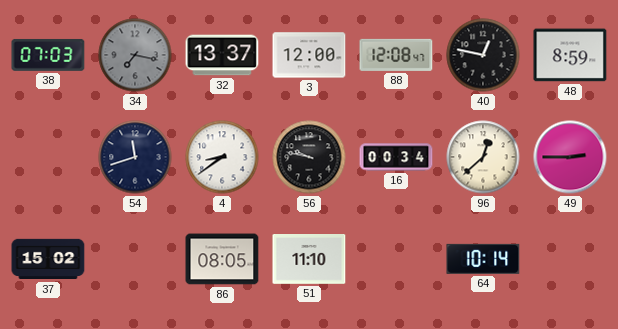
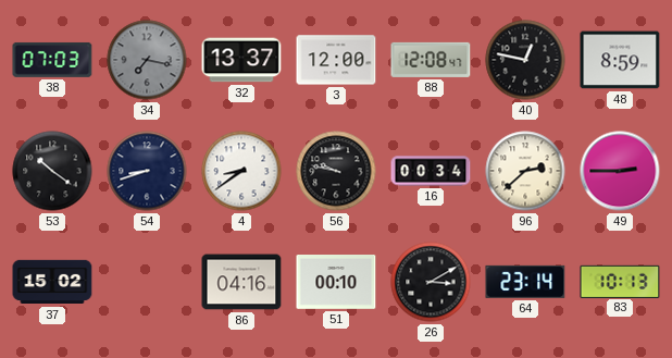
53: none -> 10:21
54: 11:42 -> 8:42
96: 12:38 -> 2:38
86: 08:05 -> 04:16
51: 11:10 -> 00:10
26: none -> 3:10
64: 10:14 -> 23:14
83: none -> 10:13
